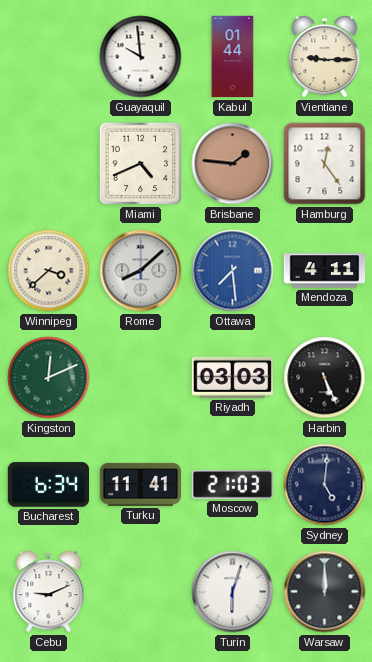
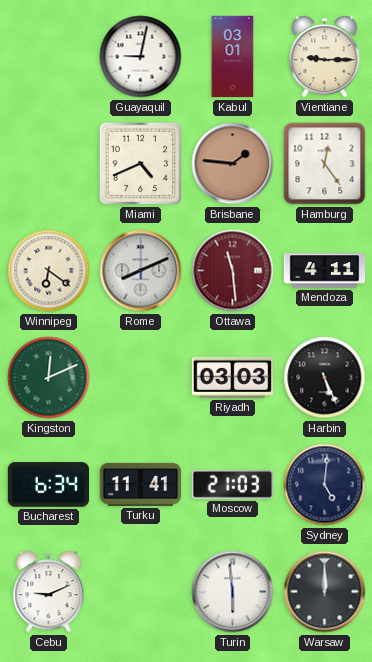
Guayaquil: 9:59 -> 9:02
Kabul: 01:44 -> 03:01
Winnipeg: 3:38 -> 6:21
Rome: 8:08 -> 8:11
Ottawa: 7:29 -> 11:29
Ottawa dial: blue -> burgundy
Turin: 6:03 -> 5:59
